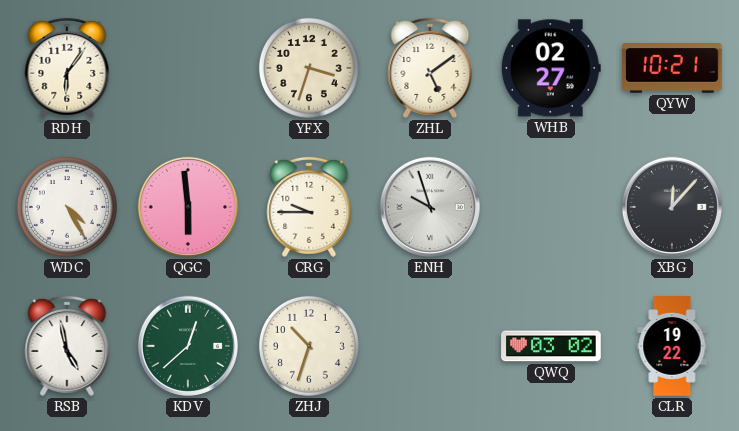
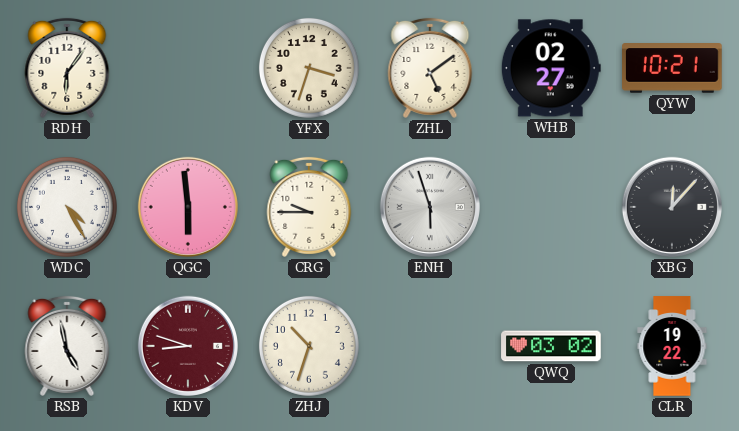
ENH: 9:57 -> 5:57
KDV: 12:38 -> 8:48
KDV dial: green -> burgundy
